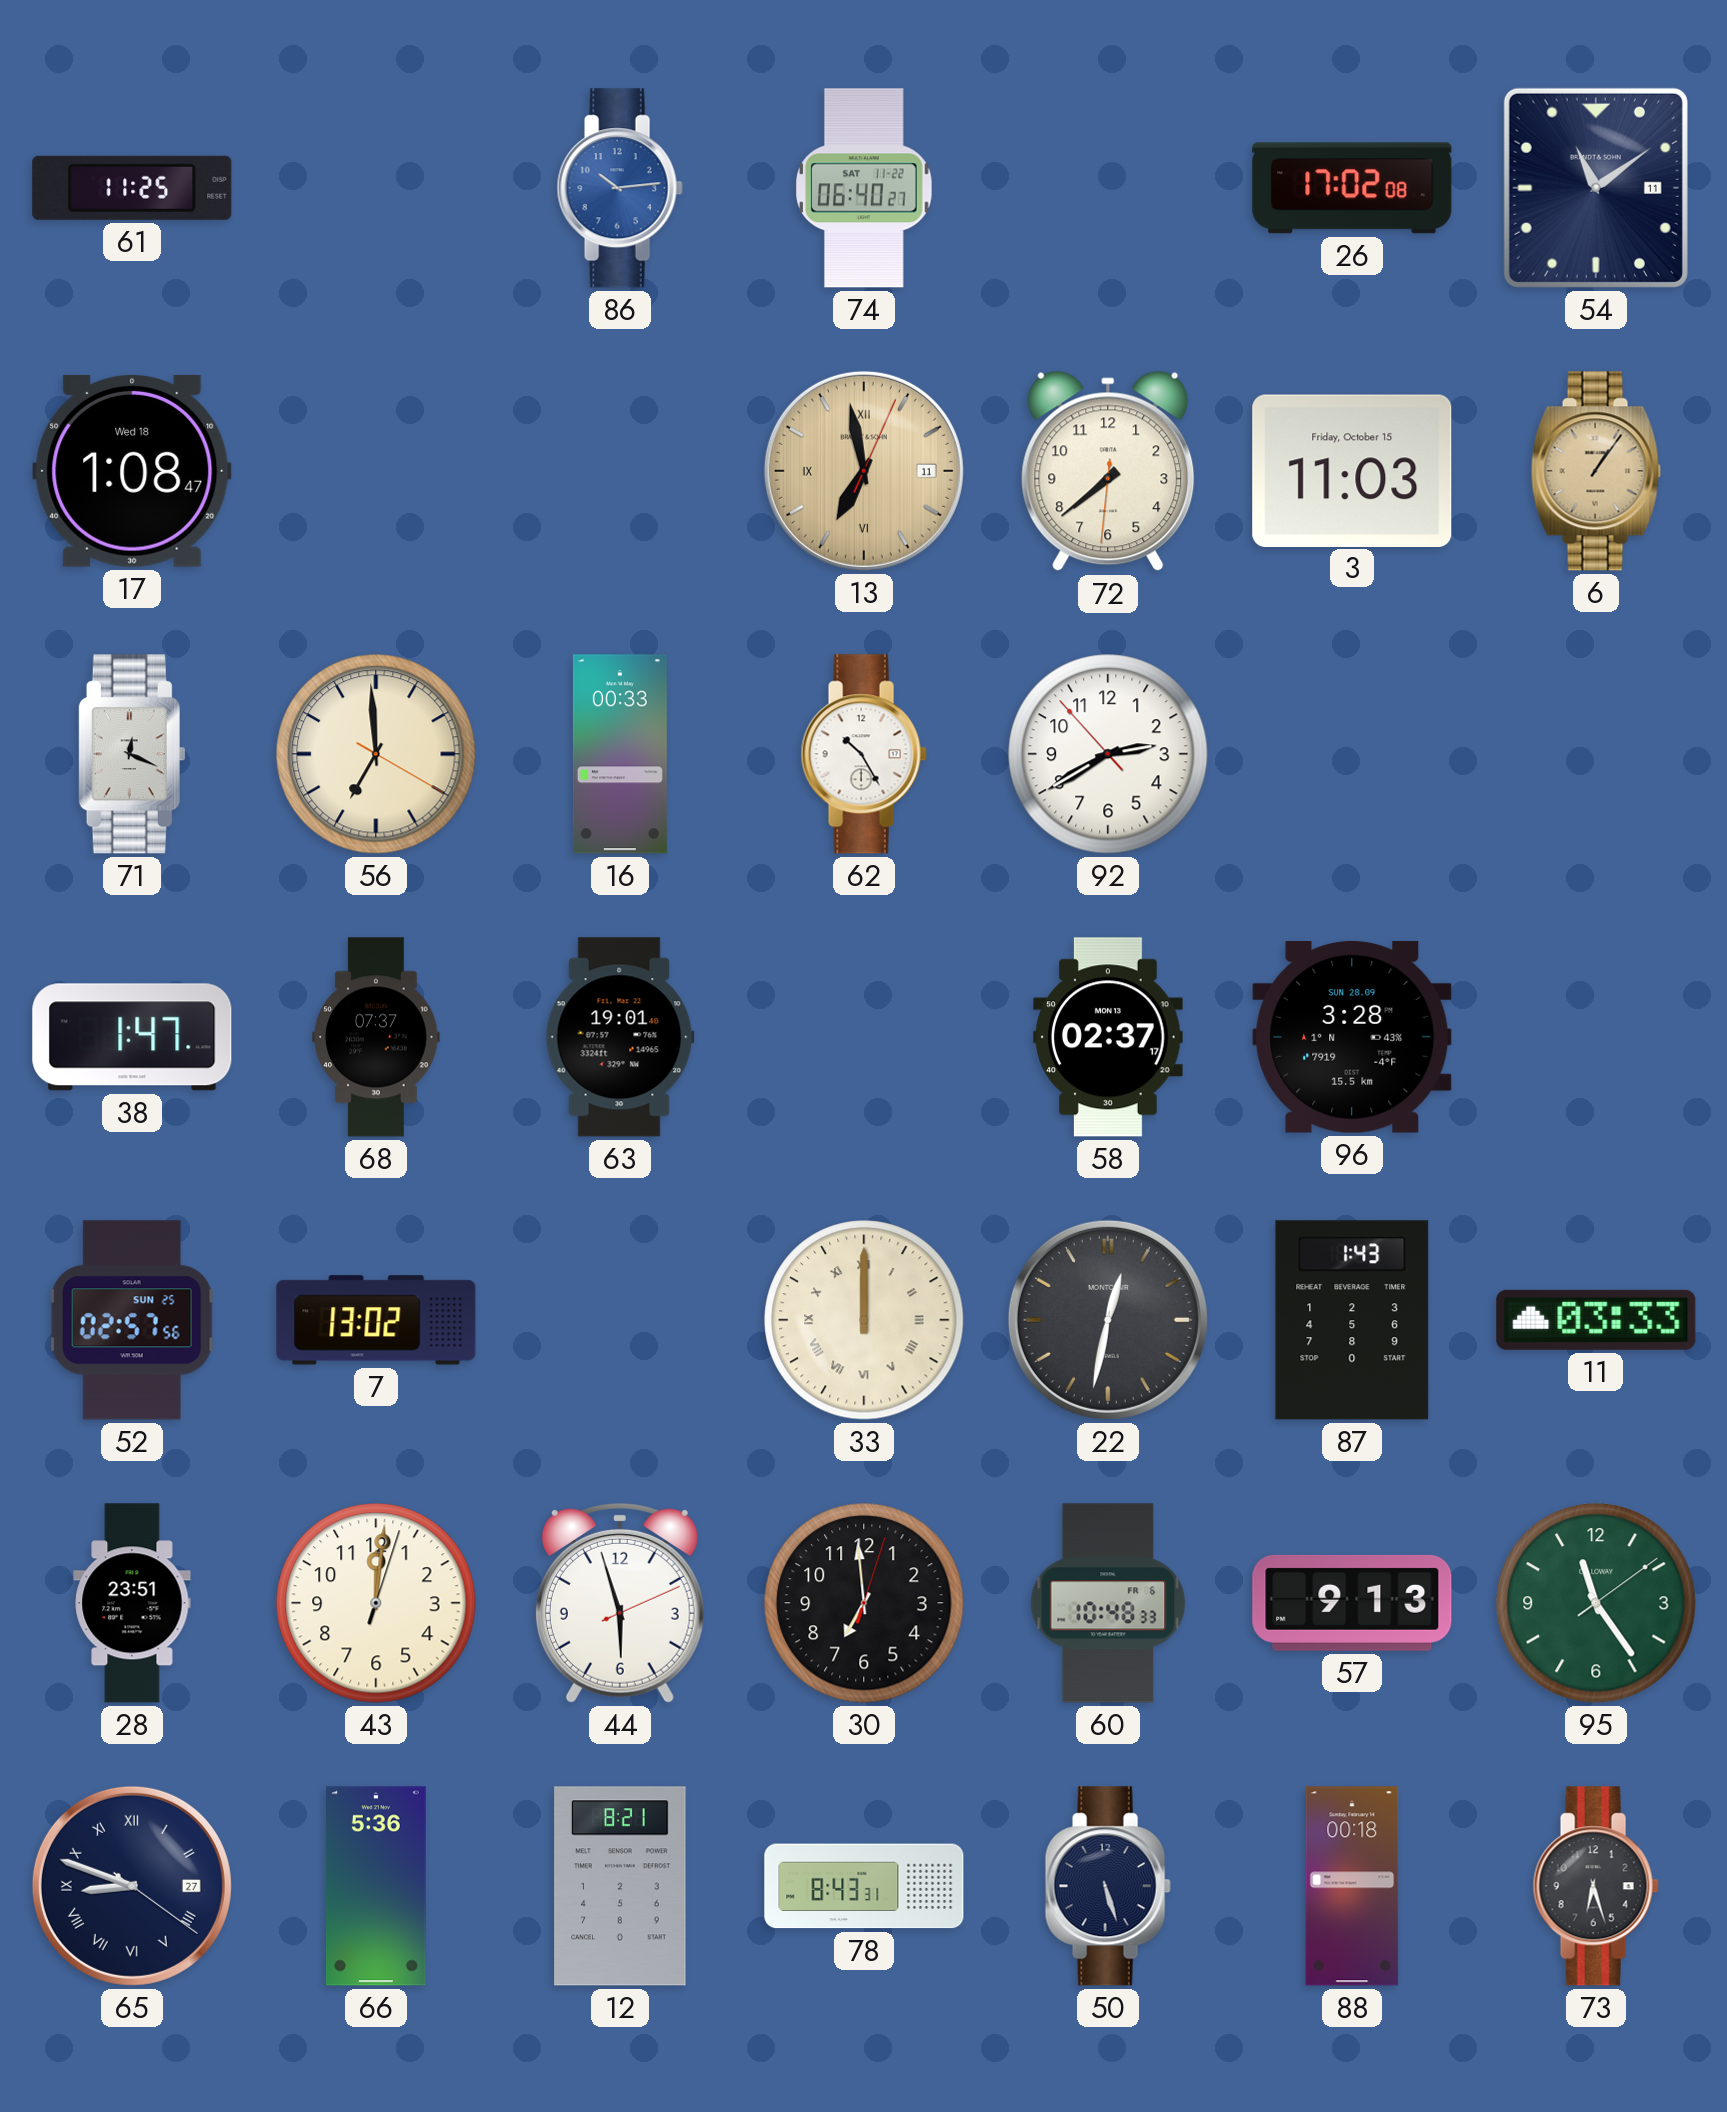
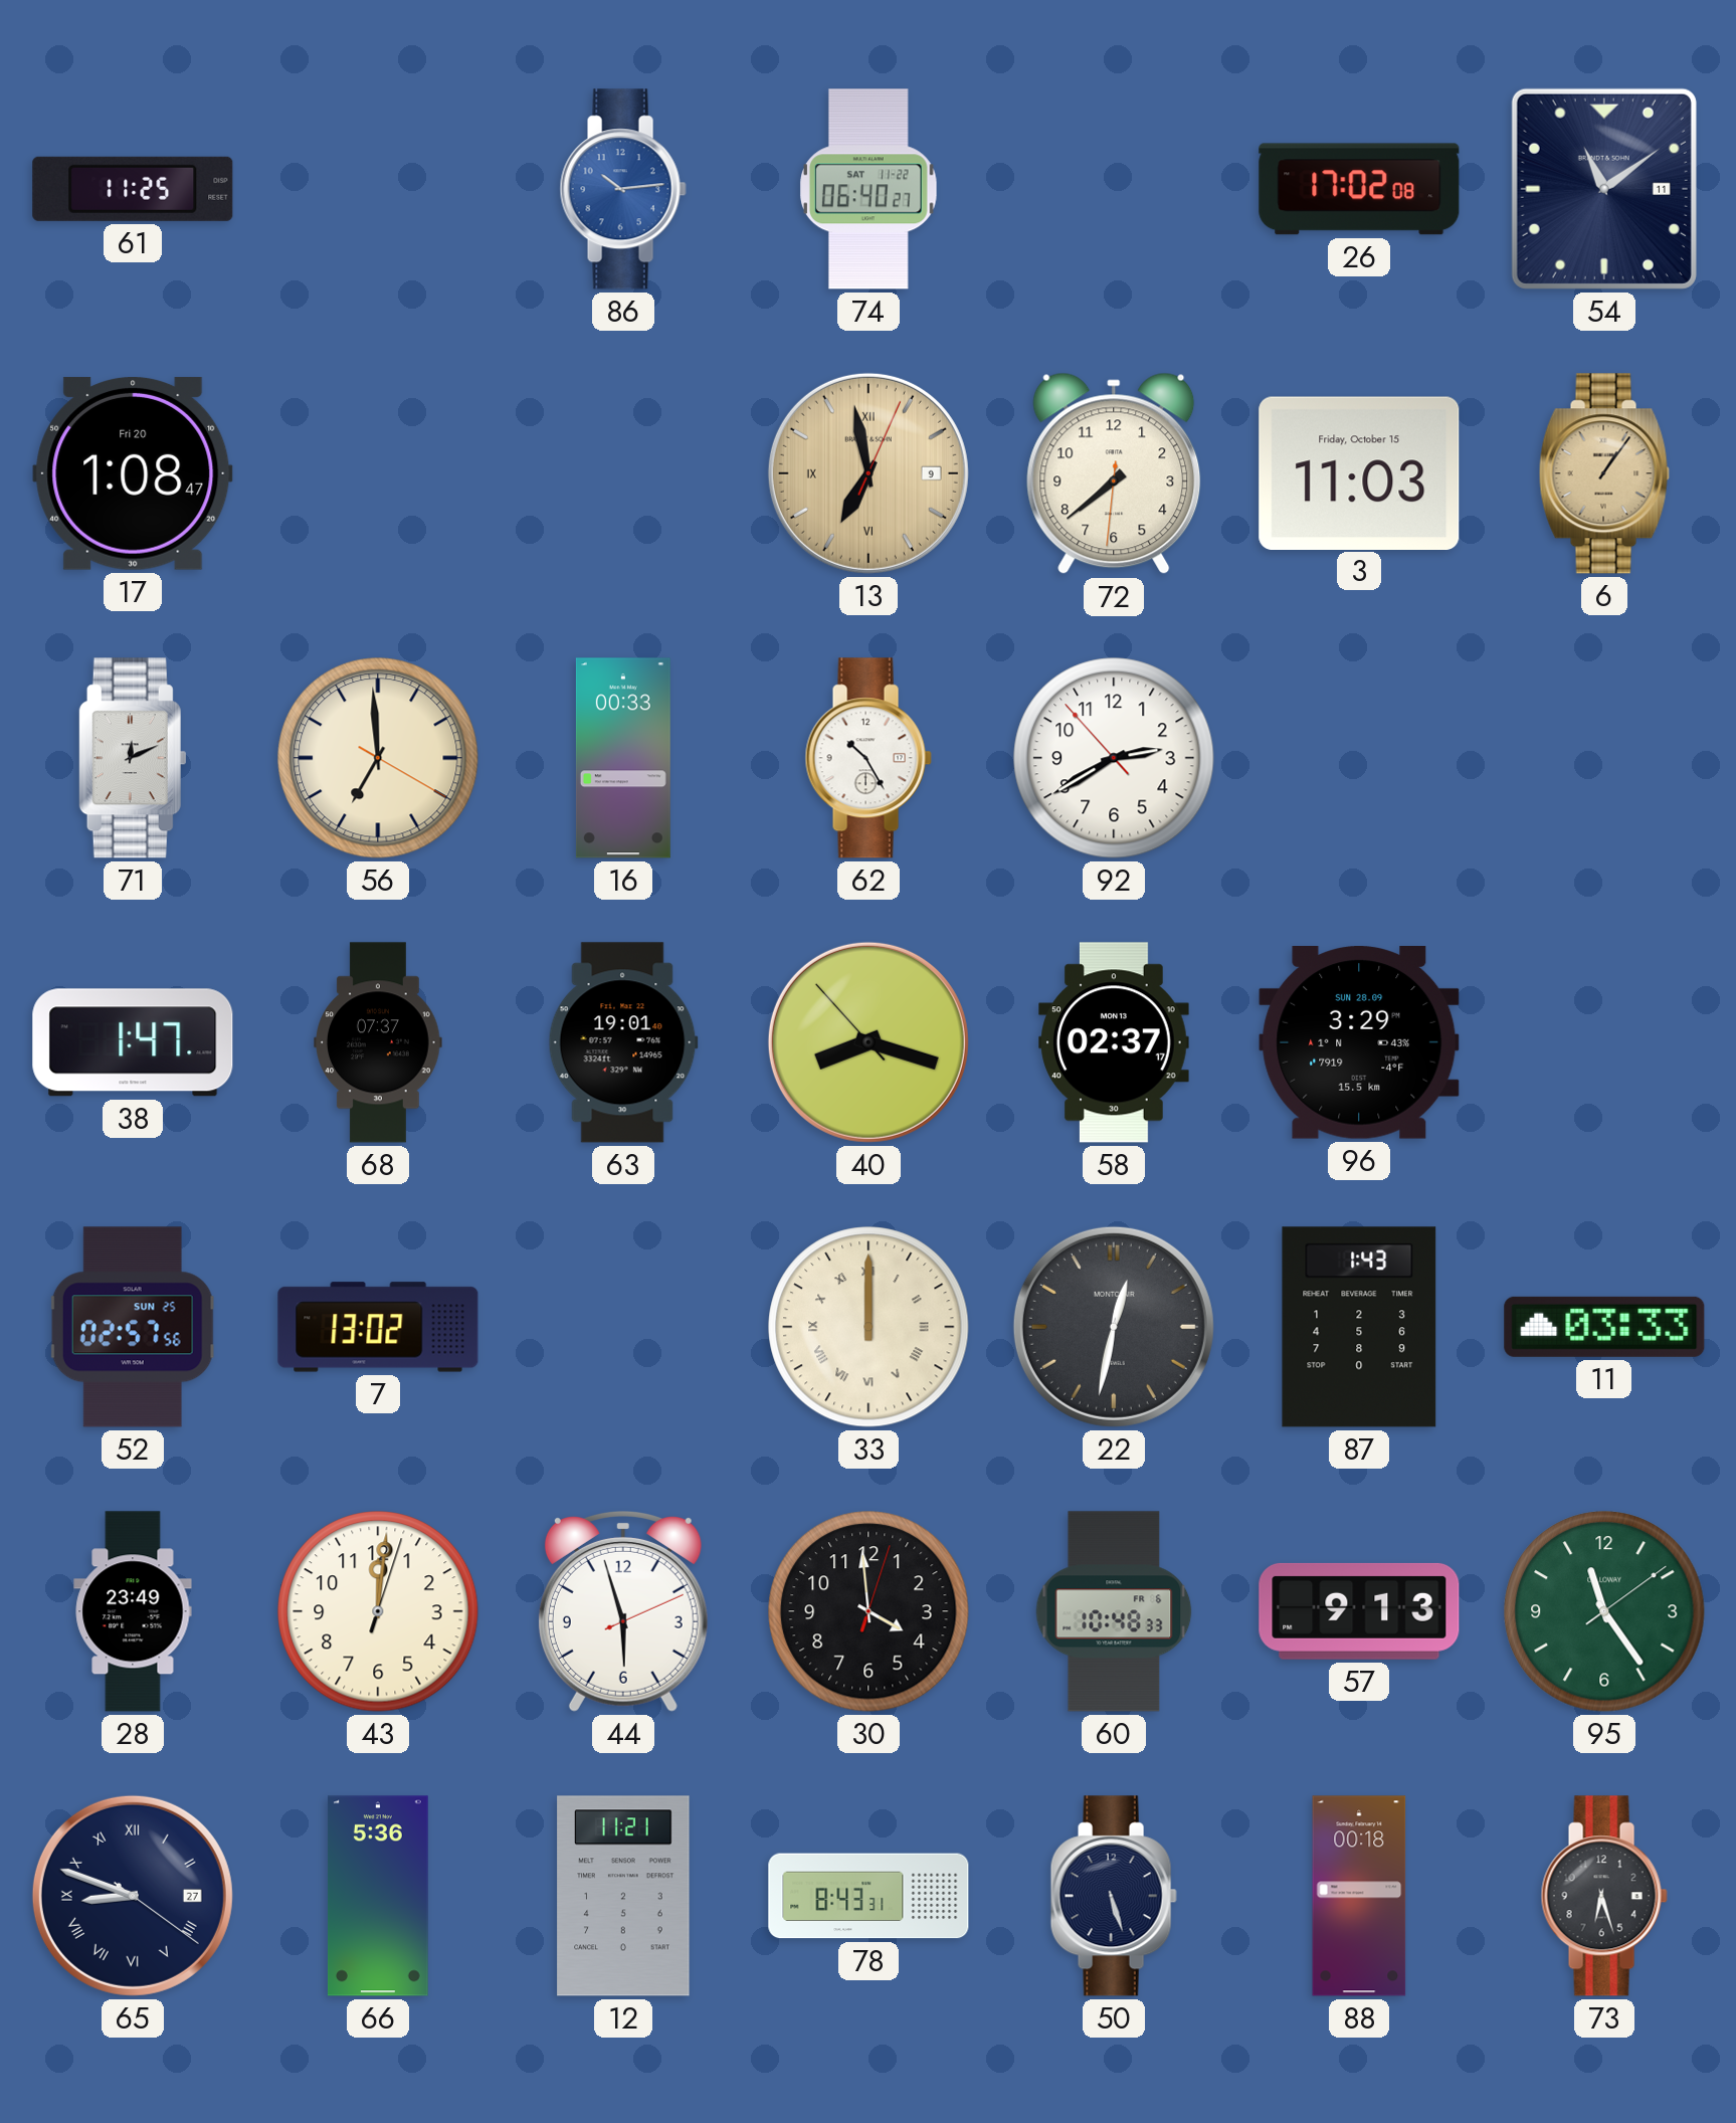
17 date: Wed 18 -> Fri 20
13 date: 11 -> 9
71: 12:19 -> 12:11
40: none -> 8:17
96: 3:28 -> 3:29
28: 23:51 -> 23:49
30: 6:59 -> 3:59
12: 8:21 -> 11:21
